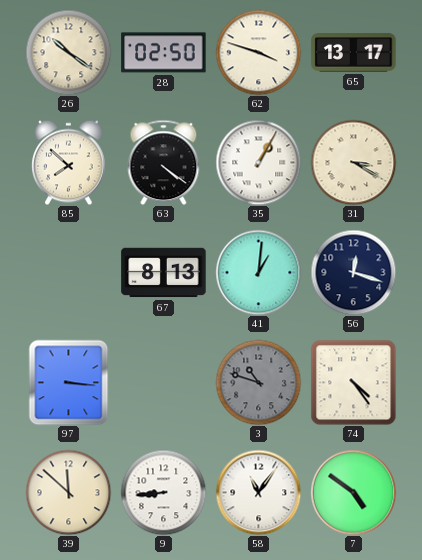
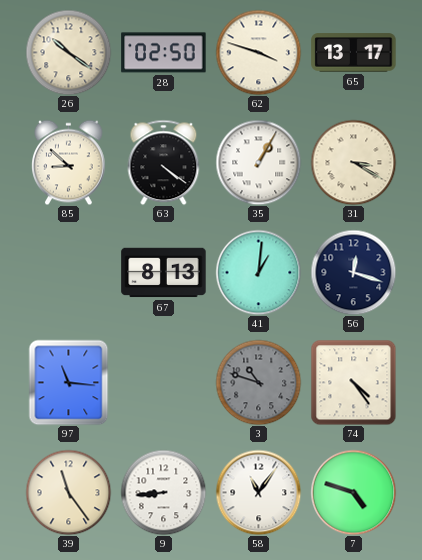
85: 7:52 -> 8:52
97: 3:16 -> 11:16
39: 11:52 -> 11:24
7: 4:51 -> 4:48
